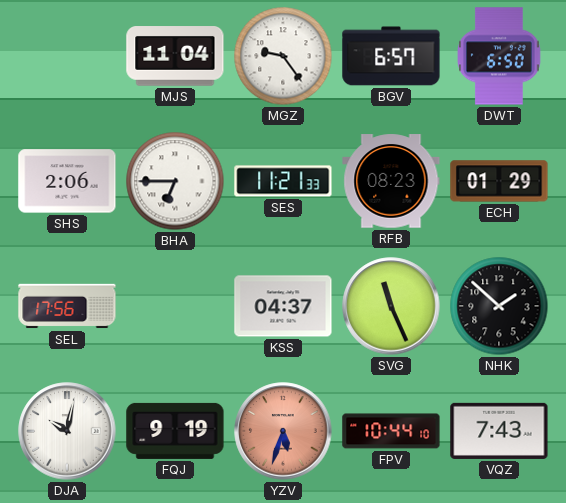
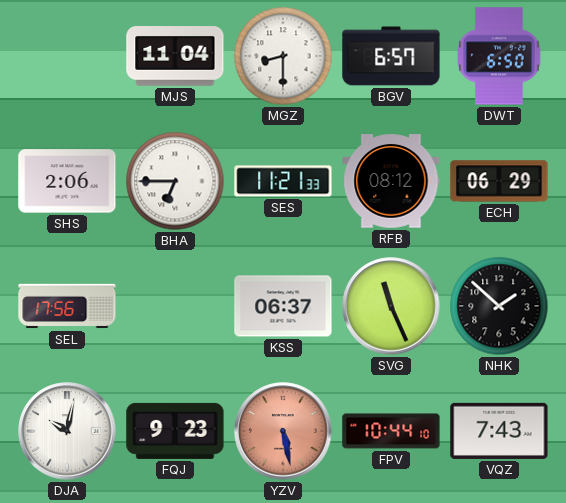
MGZ: 9:24 -> 8:30
RFB: 08:23 -> 08:12
ECH: 01:29 -> 06:29
KSS: 04:37 -> 06:37
FQJ: 9:19 -> 9:23
YZV: 5:33 -> 5:28
